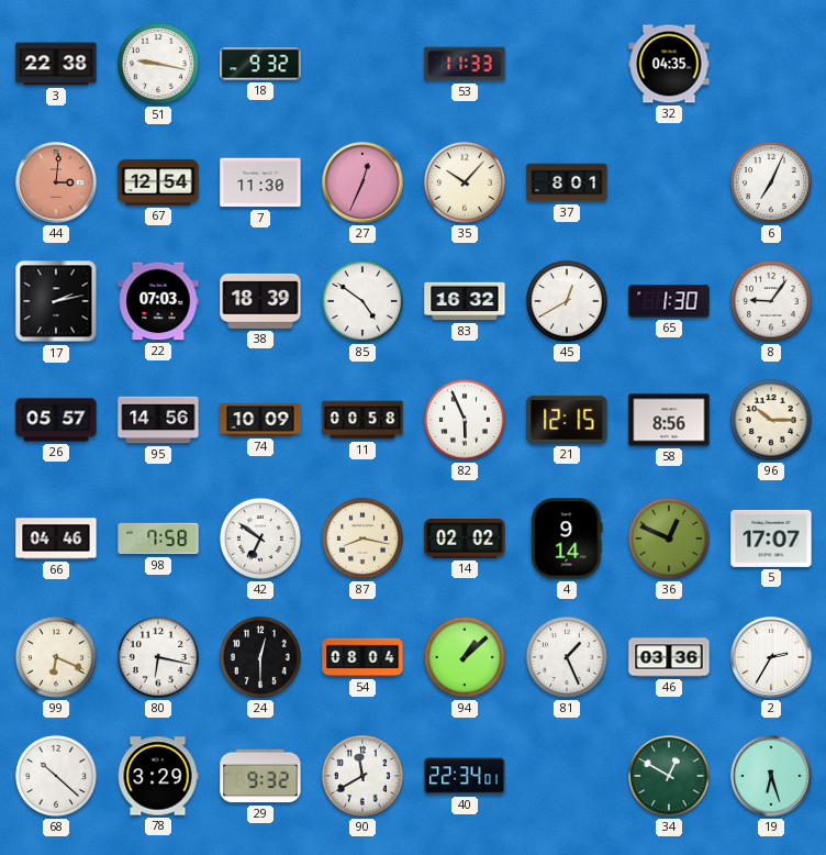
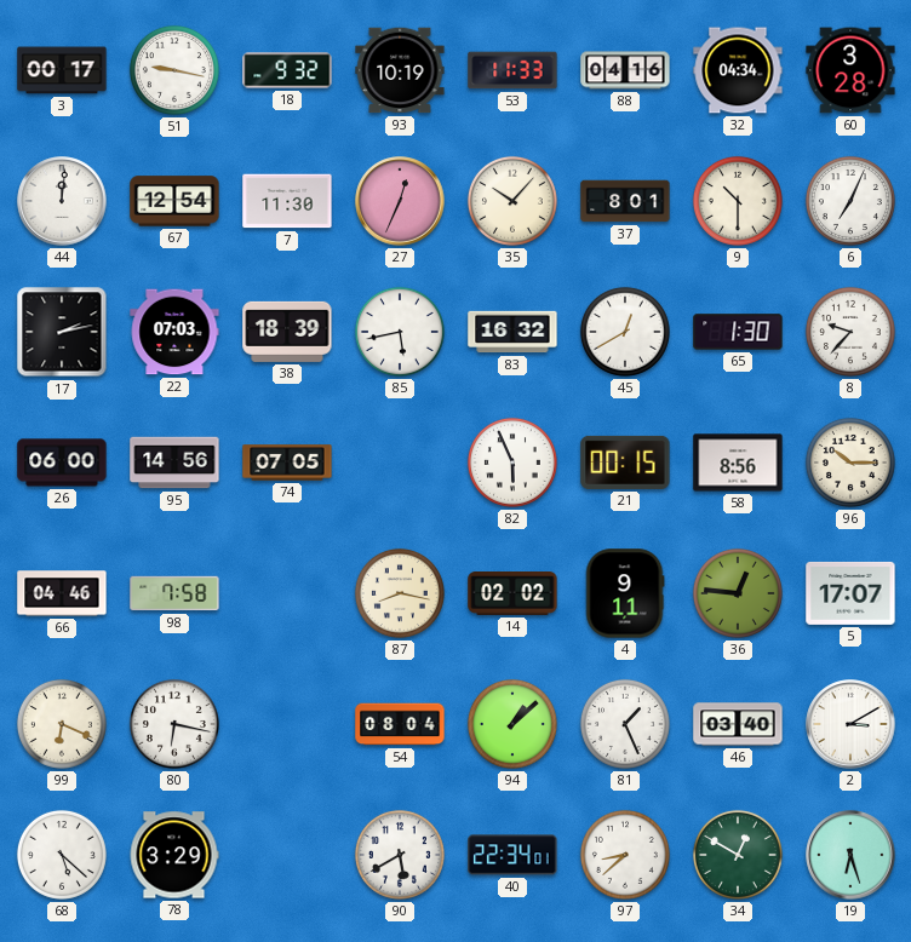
3: 22:38 -> 00:17
93: none -> 10:19
88: none -> 04:16
32: 04:35 -> 04:34
60: none -> 3:28
44: 3:01 -> 12:01
44 dial: salmon -> white
9: none -> 10:30
85: 4:51 -> 5:43
8: 9:06 -> 9:37
26: 05:57 -> 06:00
74: 10:09 -> 07:05
11: 00:58 -> none
21: 12:15 -> 00:15
42: 6:51 -> none
4: 9:14 -> 9:11
36: 12:49 -> 12:46
24: 12:30 -> none
46: 03:36 -> 03:40
2: 2:35 -> 3:10
68: 10:22 -> 5:22
29: 9:32 -> none
90: 11:40 -> 5:40
97: none -> 8:38
